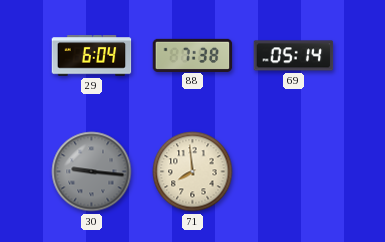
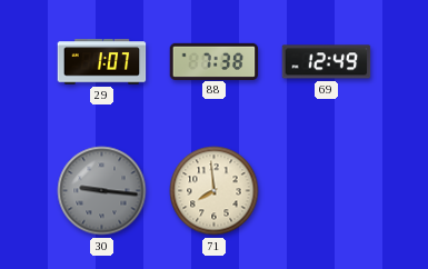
29: 6:04 -> 1:07
69: 05:14 -> 12:49
